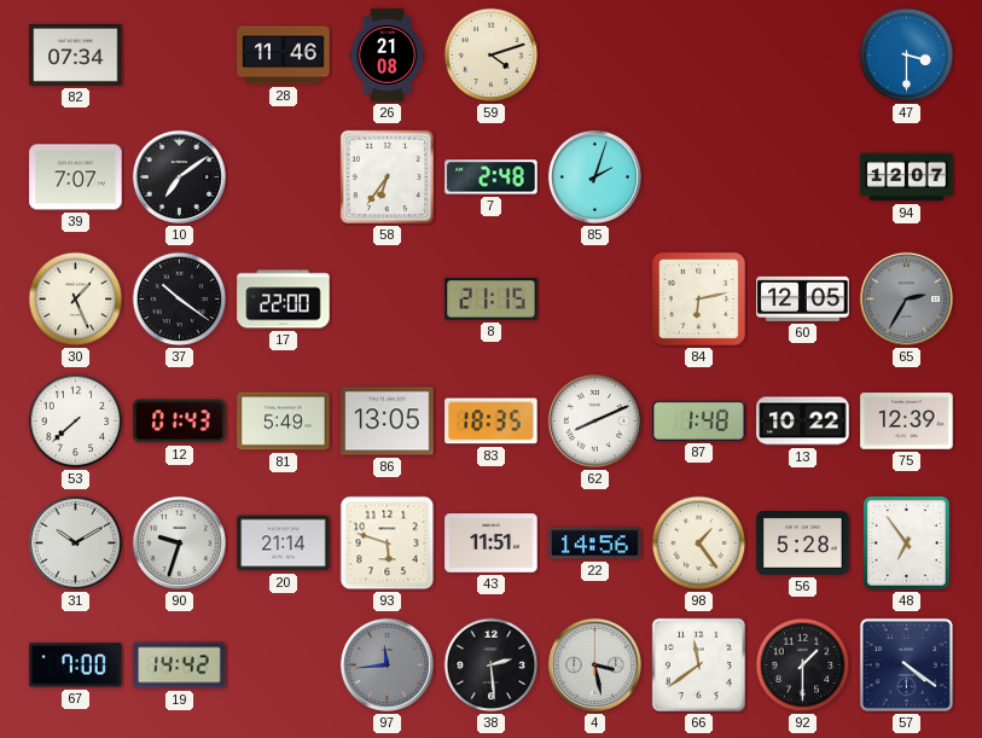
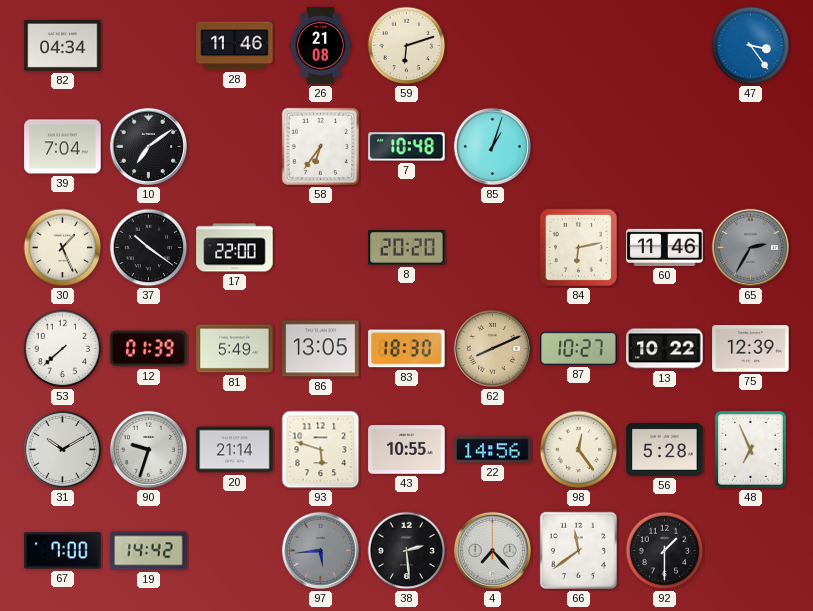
82: 07:34 -> 04:34
59: 4:12 -> 6:12
47: 3:30 -> 3:24
39: 7:07 -> 7:04
7: 2:48 -> 10:48
85: 2:03 -> 1:03
94: 12:07 -> none
8: 21:15 -> 20:20
60: 12:05 -> 11:46
12: 01:43 -> 01:39
83: 18:35 -> 18:30
62 dial: white -> champagne
87: 1:48 -> 10:27
43: 11:51 -> 10:55
98: 1:24 -> 12:24
48: 6:54 -> 6:56
97: 11:44 -> 5:44
4: 3:28 -> 7:23
57: 4:21 -> none
